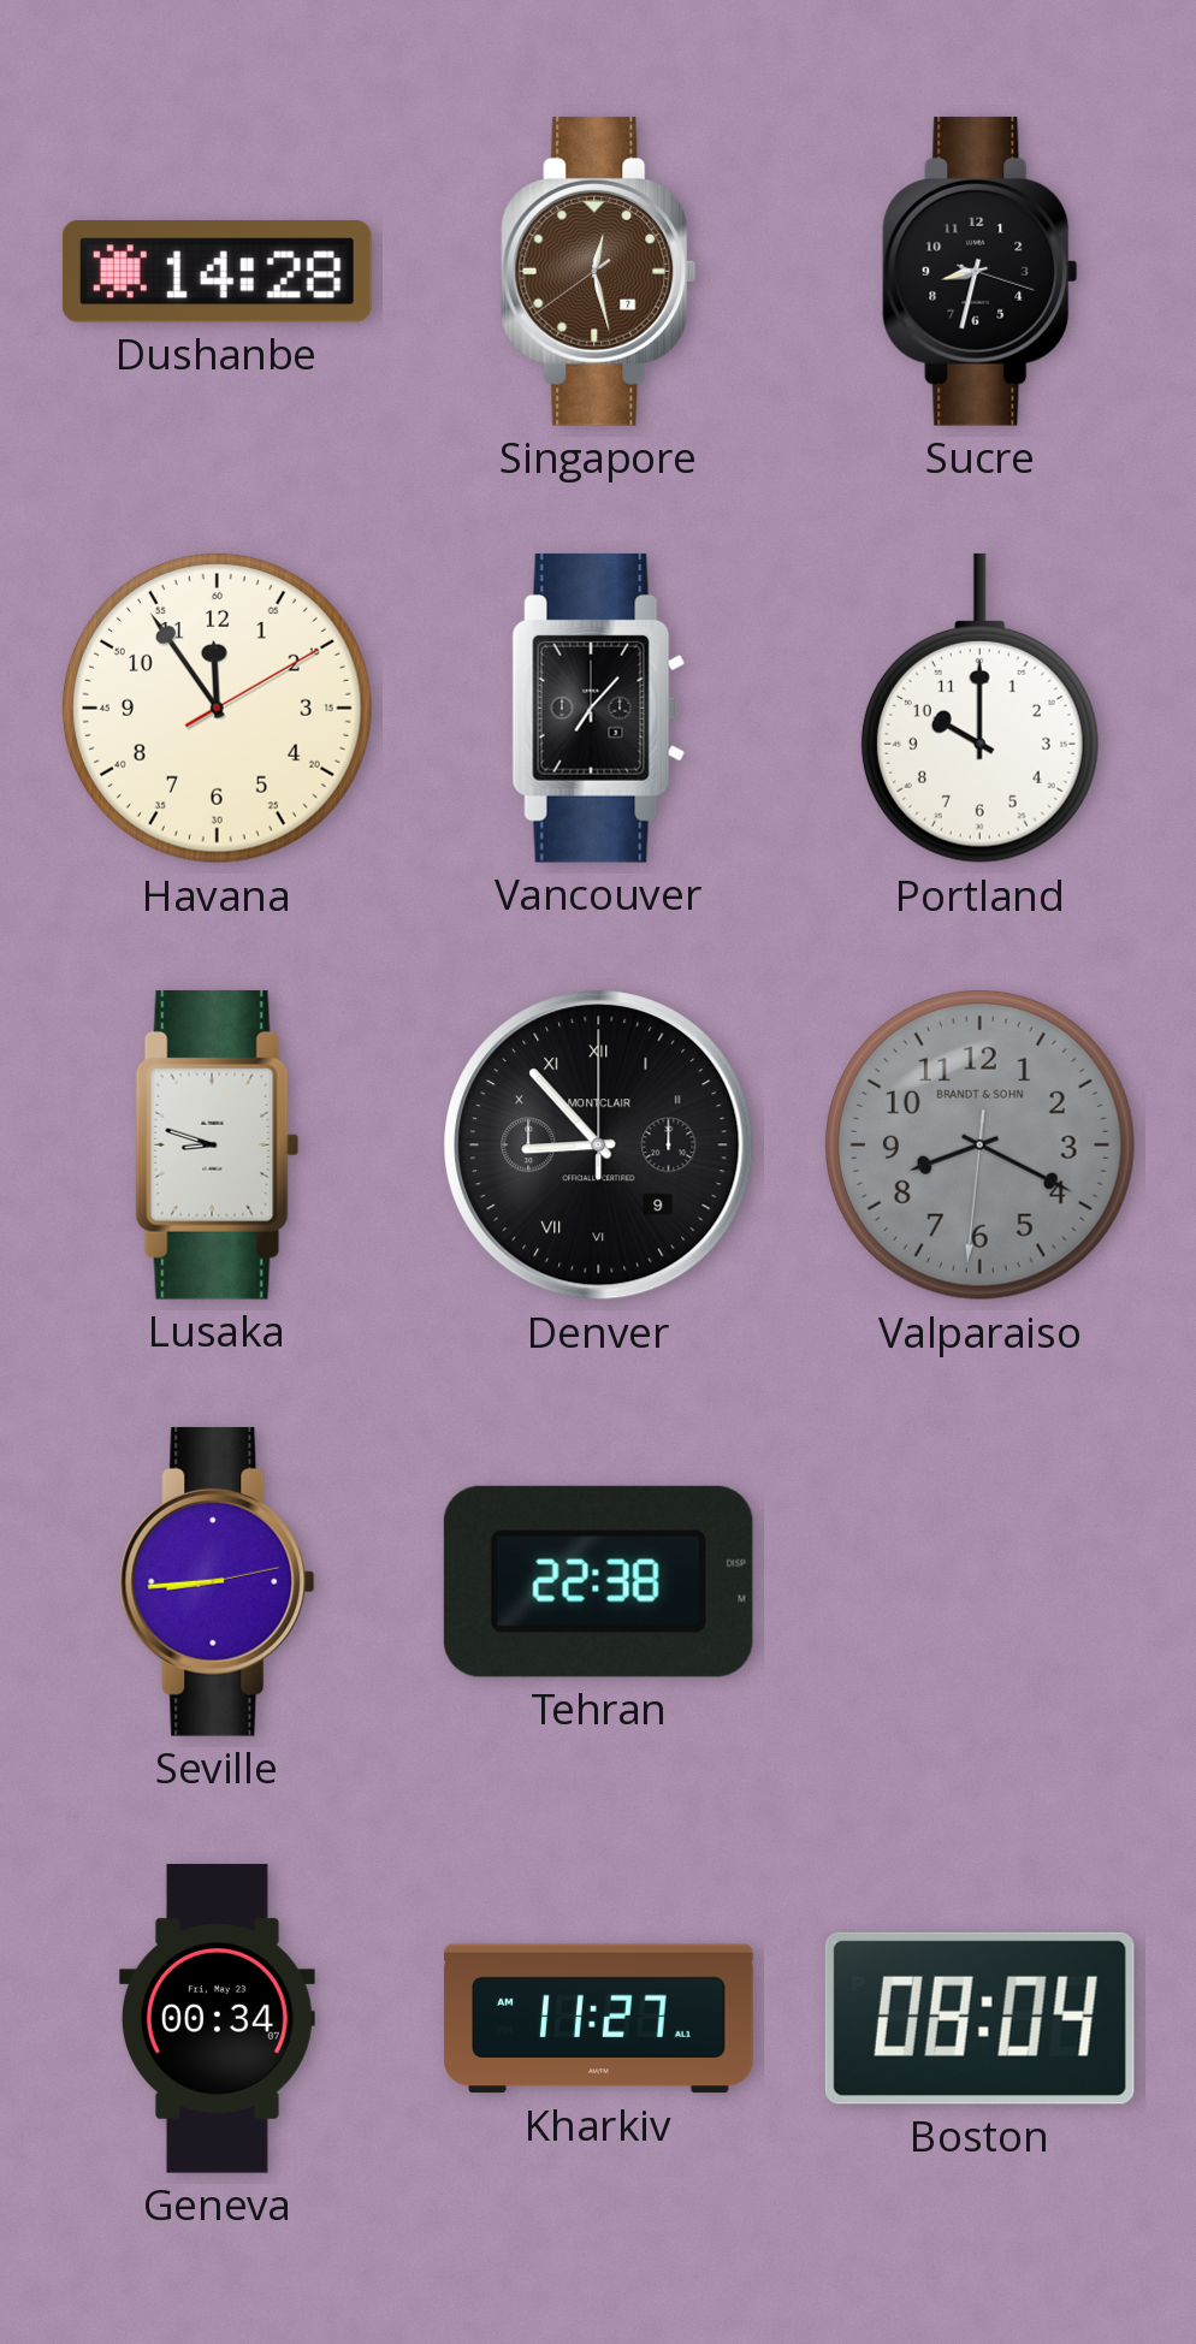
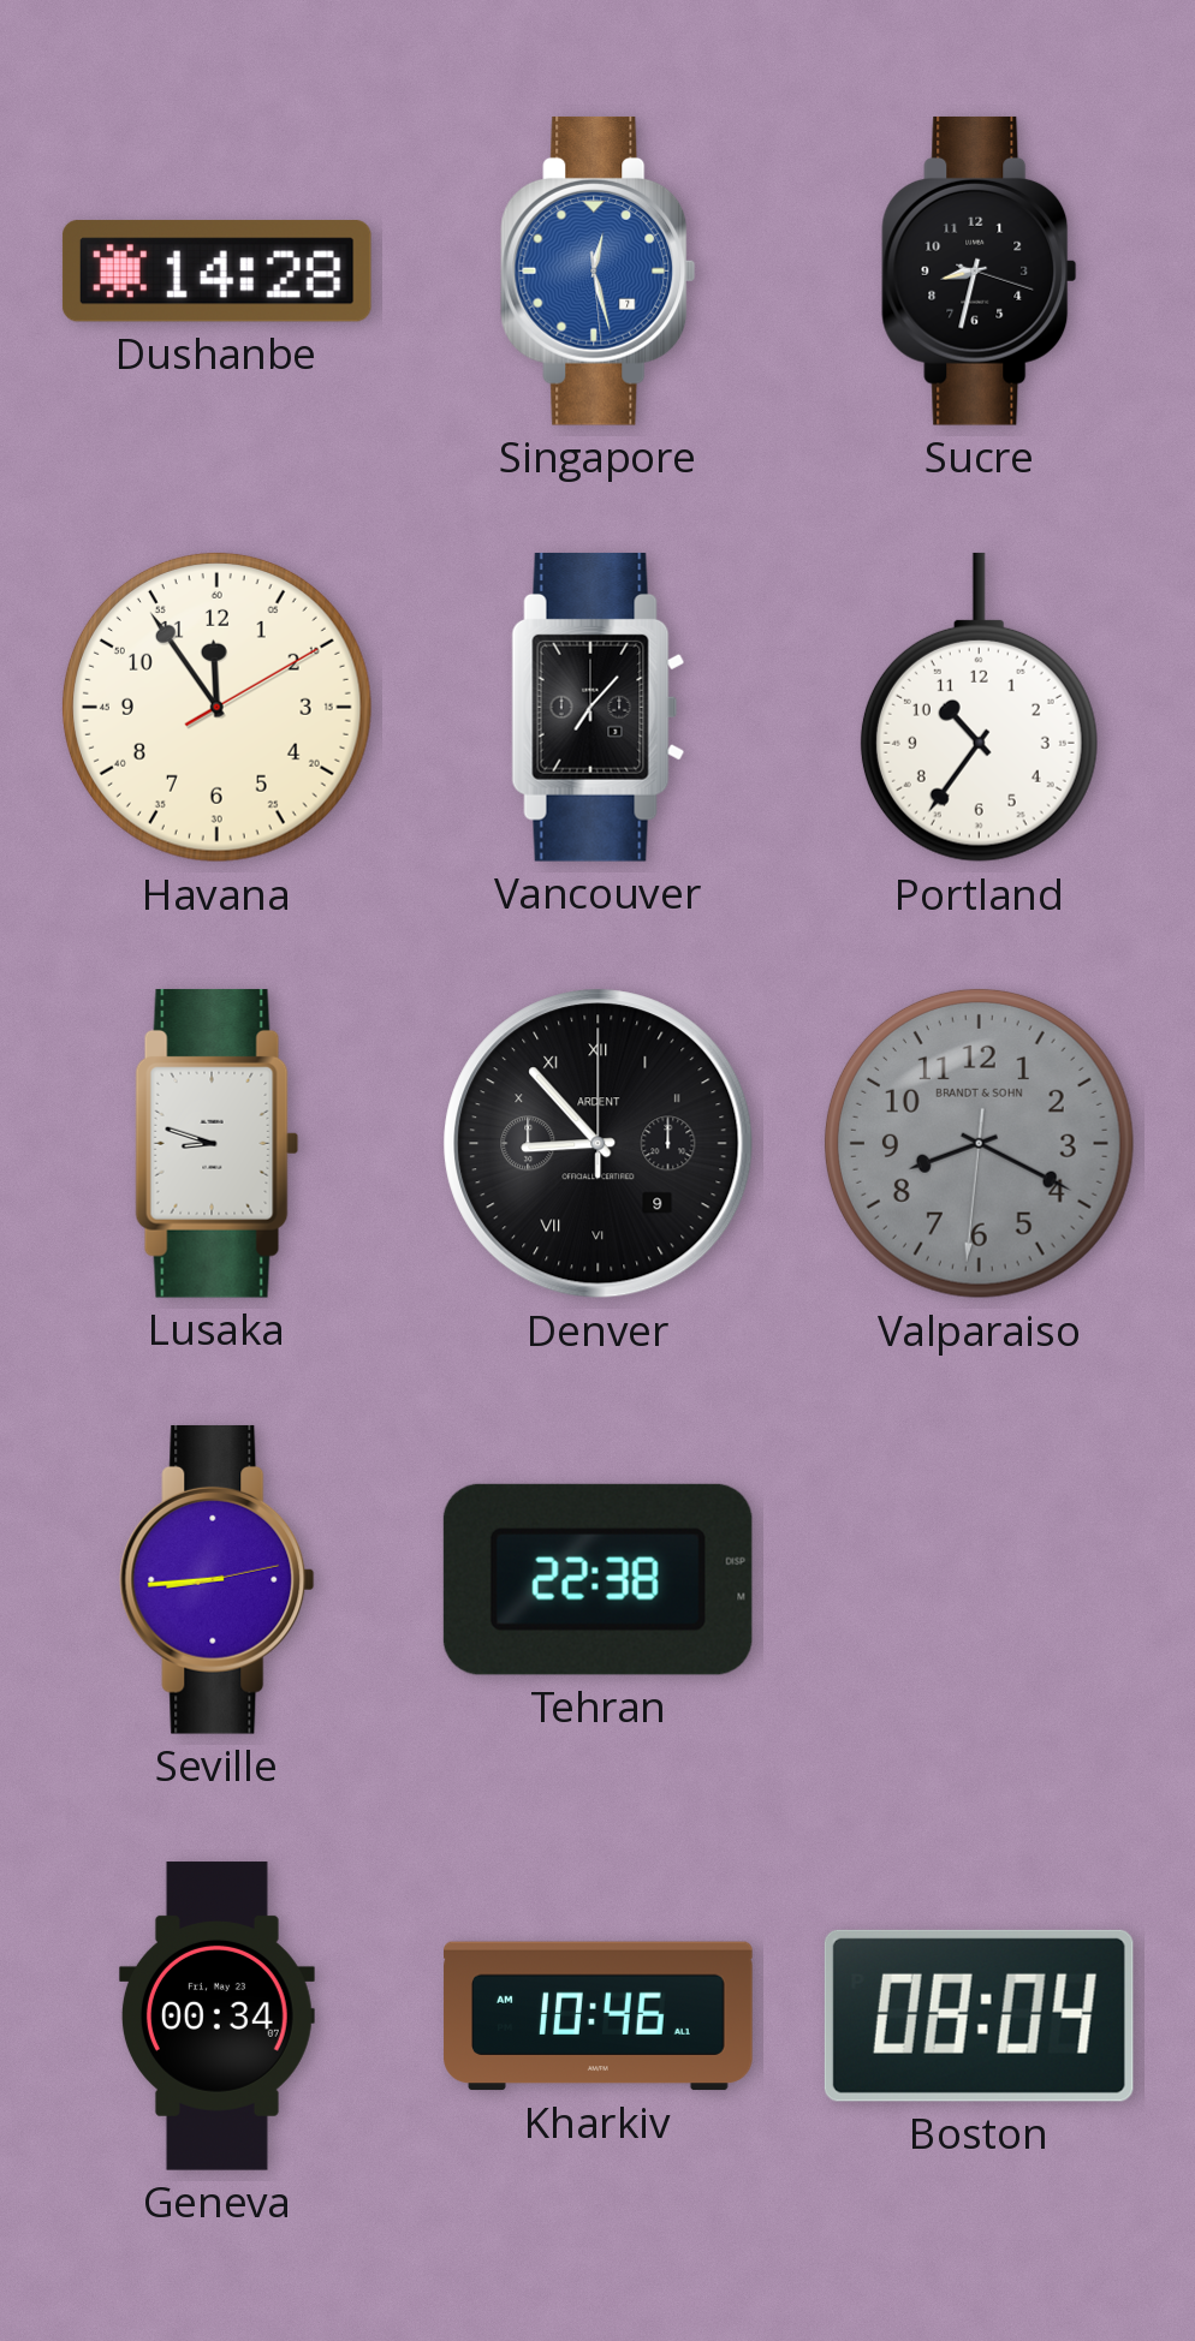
Singapore: 12:27:39 -> 12:27:29
Singapore dial: brown -> blue
Portland: 10:00 -> 10:36
Denver brand: MONTCLAIR -> ARDENT
Kharkiv: 11:27 -> 10:46
